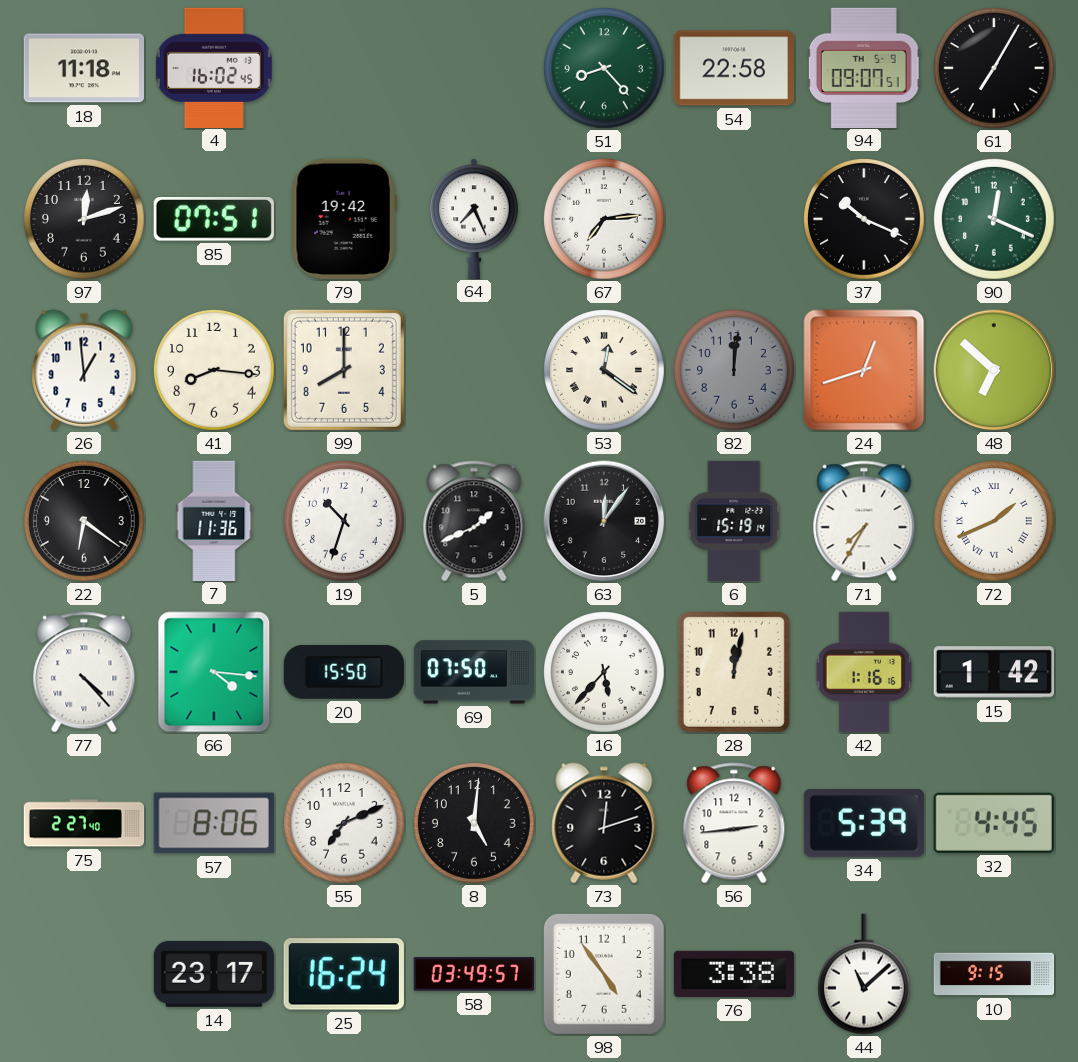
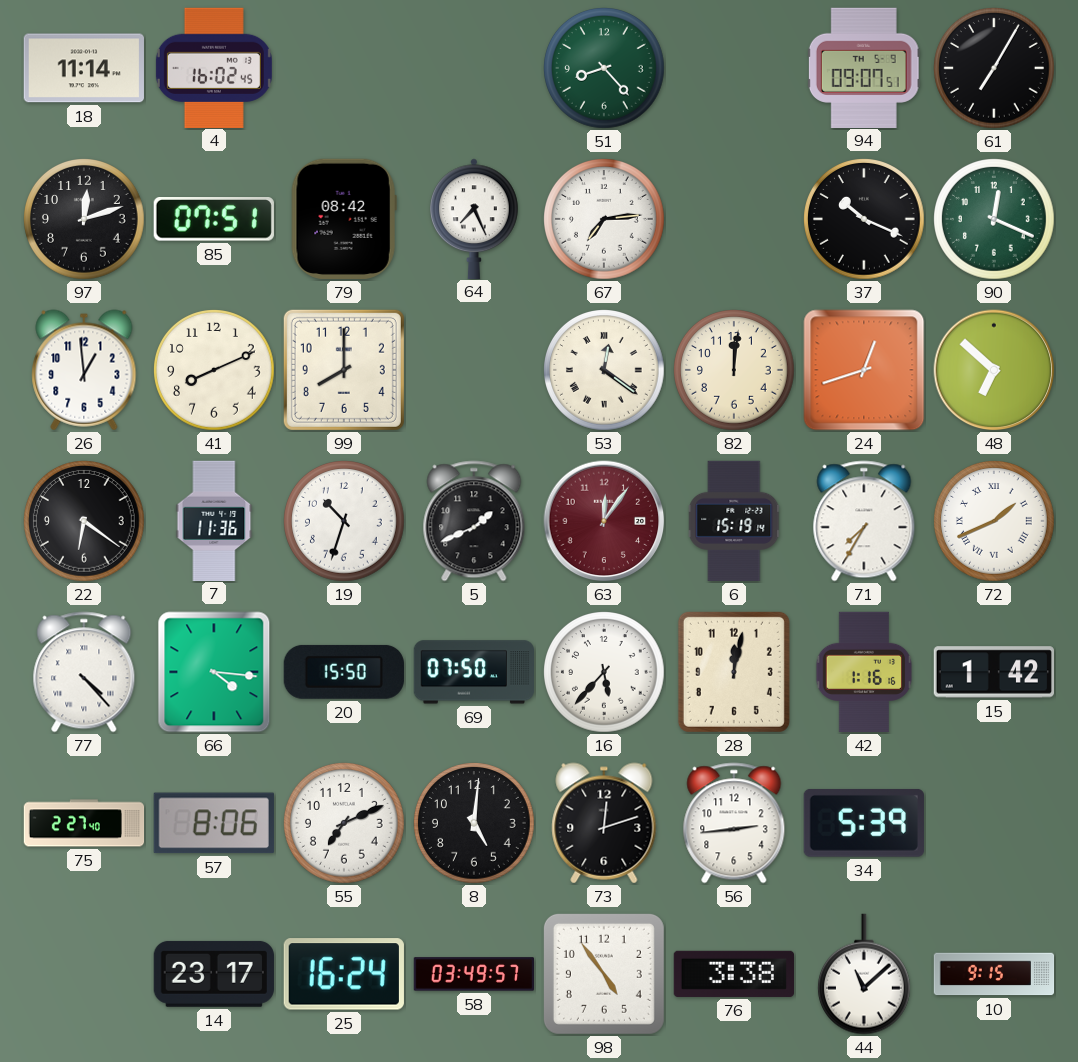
18: 11:18 -> 11:14
54: 22:58 -> none
79: 19:42 -> 08:42
41: 8:16 -> 8:11
82 dial: grey -> cream
63 dial: black -> burgundy
32: 4:45 -> none
